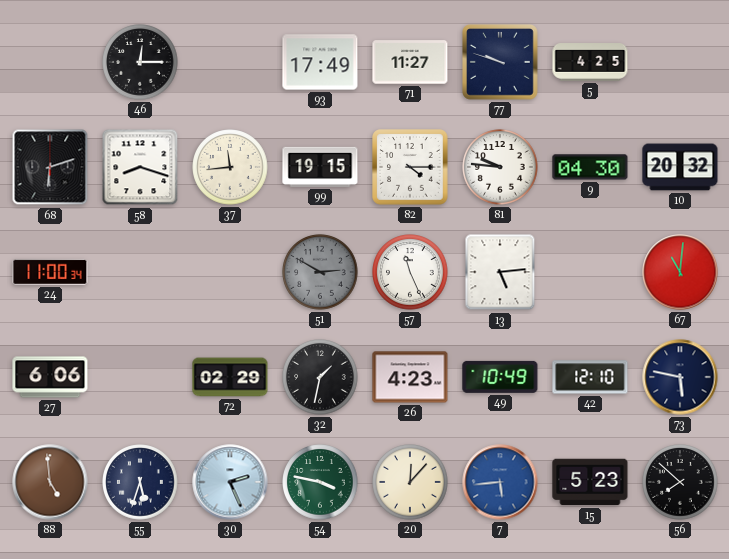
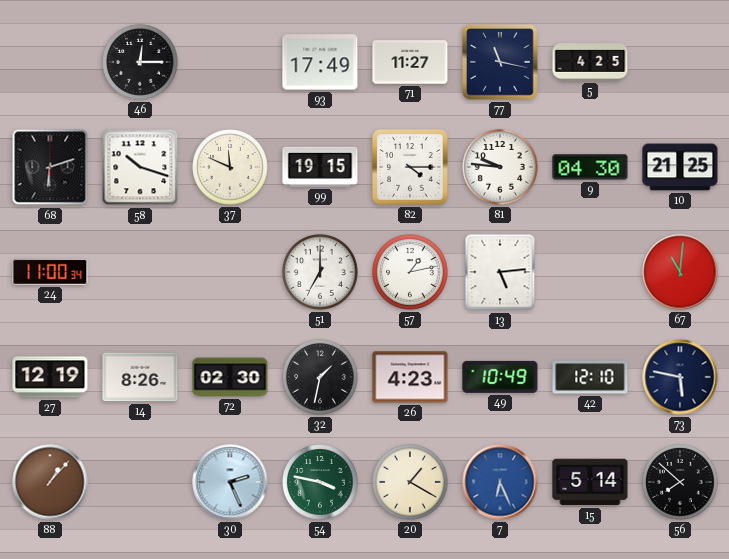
77: 9:48 -> 11:17
58: 8:18 -> 10:18
37: 11:44 -> 11:49
10: 20:32 -> 21:25
51: 2:50 -> 7:00
51 dial: grey -> white
57: 11:26 -> 1:13
27: 6:06 -> 12:19
14: none -> 8:26
72: 02:29 -> 02:30
88: 4:59 -> 1:07
55: 5:33 -> none
20: 12:07 -> 1:20
7: 5:44 -> 6:26
15: 5:23 -> 5:14
